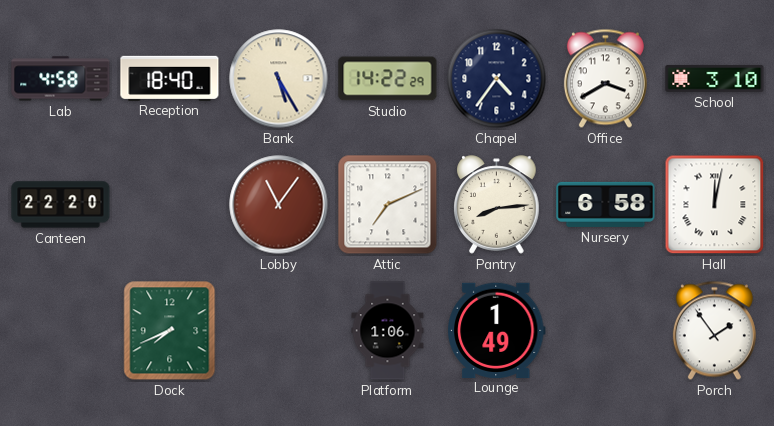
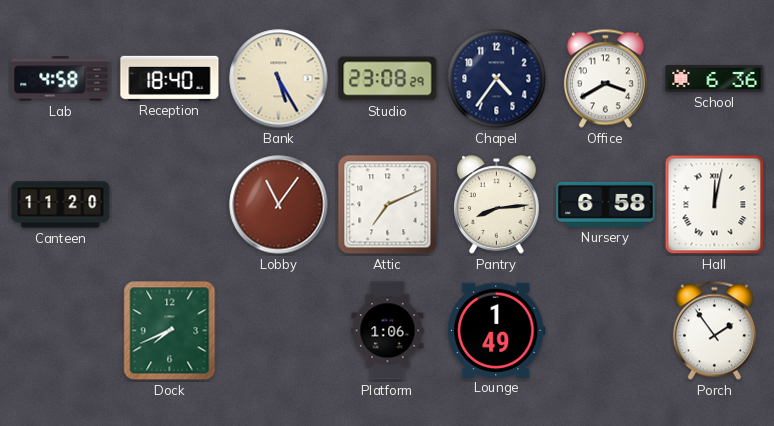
Studio: 14:22 -> 23:08
School: 3:10 -> 6:36
Canteen: 22:20 -> 11:20
